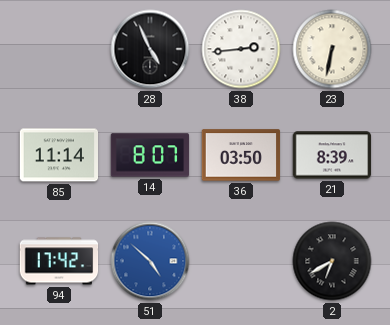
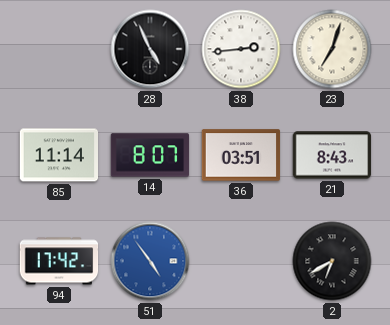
23: 6:32 -> 7:03
36: 03:50 -> 03:51
21: 8:39 -> 8:43
51: 4:52 -> 4:54
